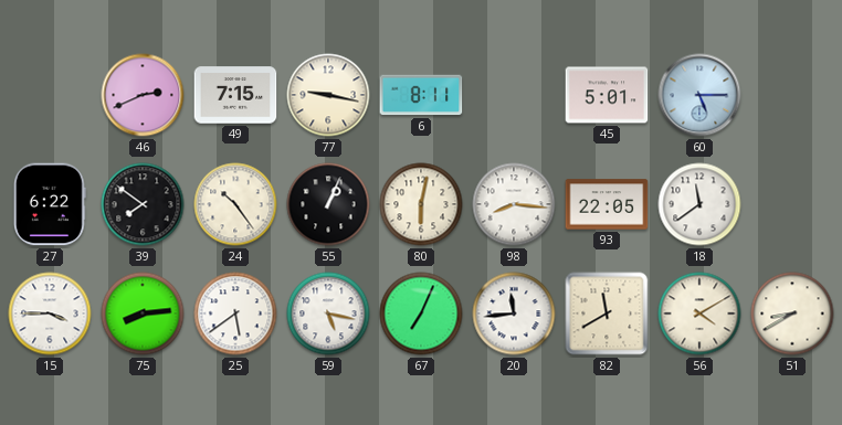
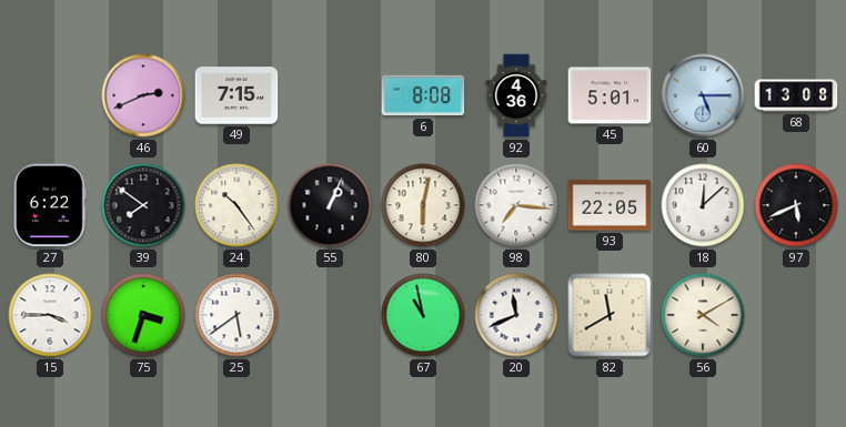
77: 9:17 -> none
6: 8:11 -> 8:08
92: none -> 4:36
68: none -> 13:08
98: 8:16 -> 7:16
18: 11:39 -> 12:08
97: none -> 5:41
75: 8:14 -> 3:33
59: 5:17 -> none
67: 7:04 -> 10:58
20: 11:44 -> 11:41
51: 8:40 -> none
